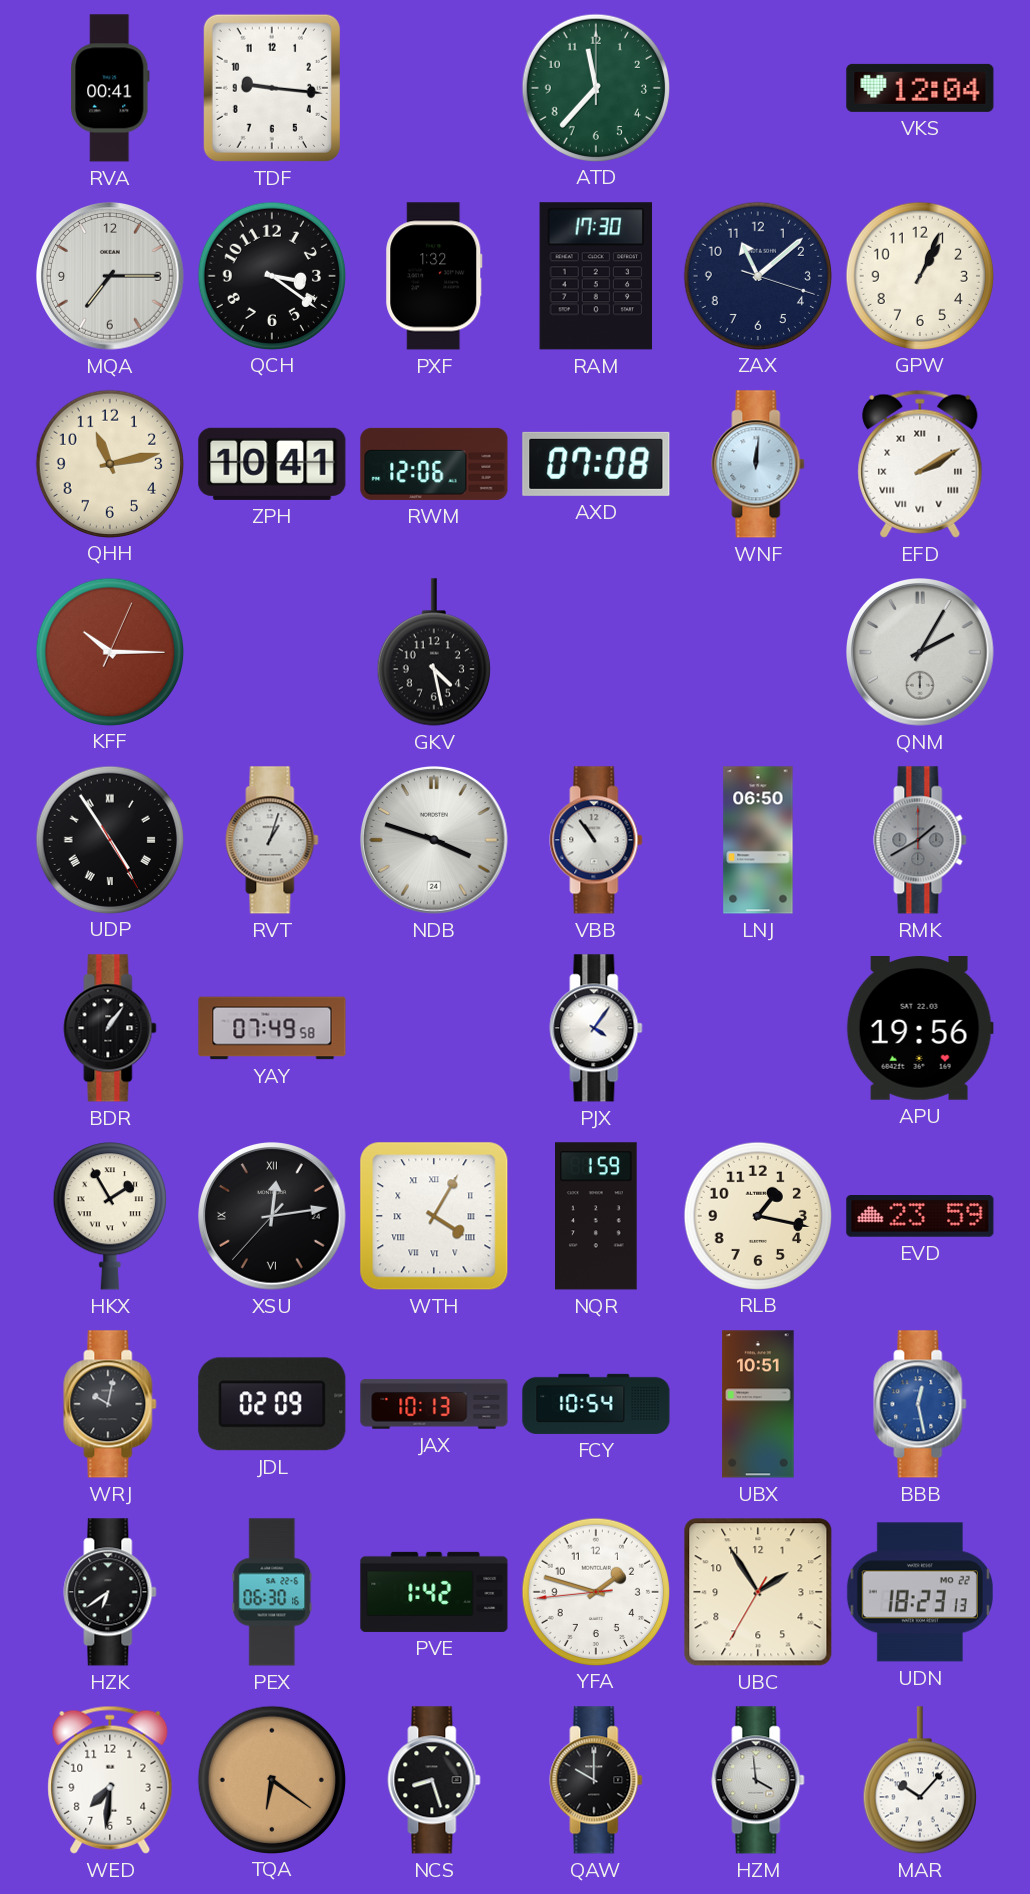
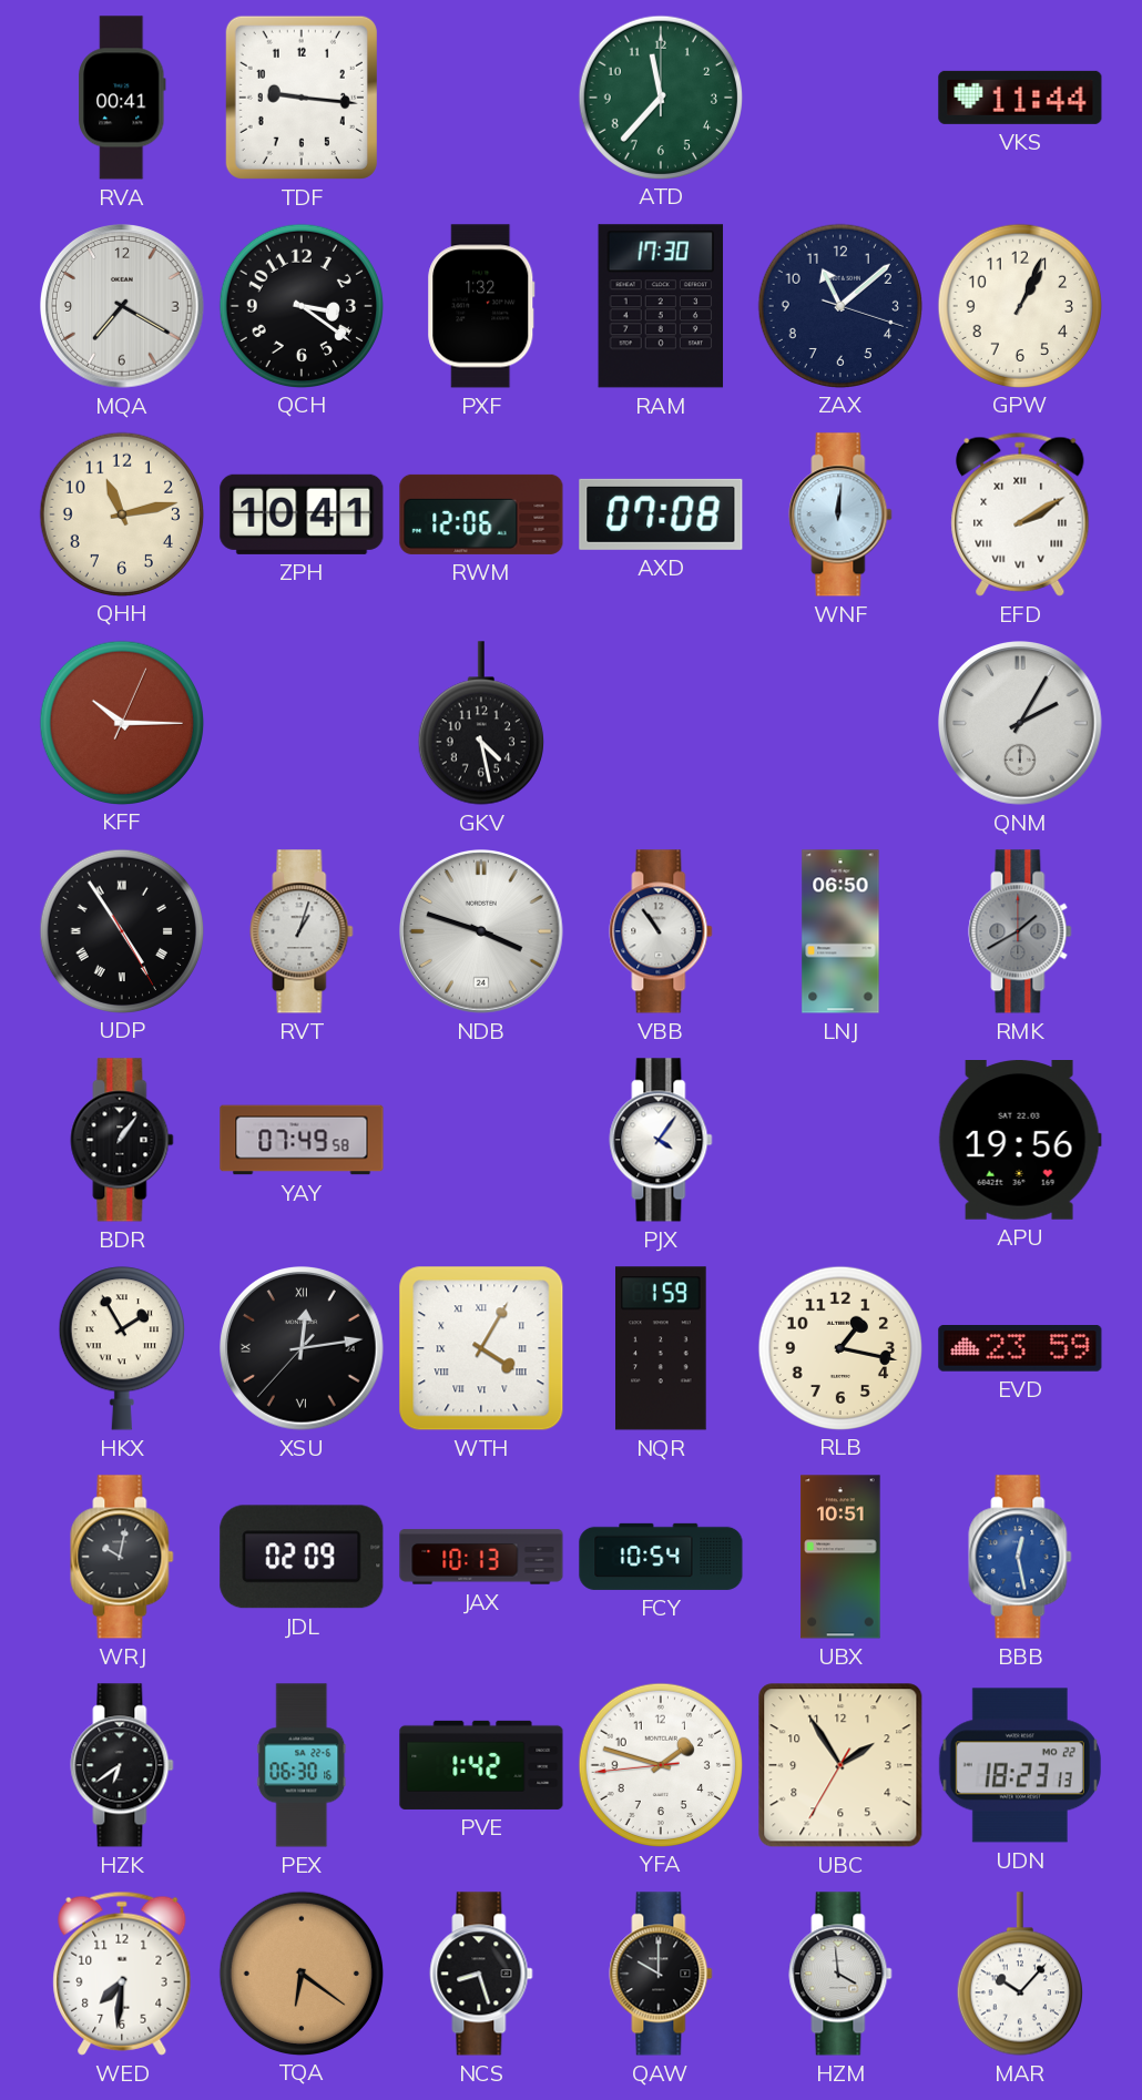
VKS: 12:04 -> 11:44
MQA: 7:15 -> 7:20
